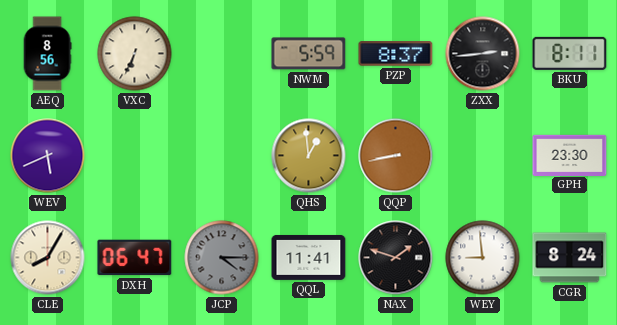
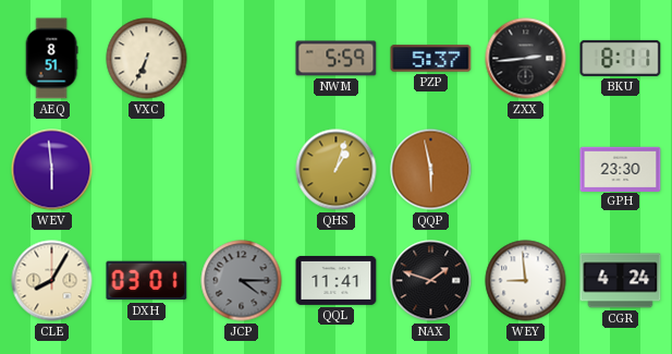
AEQ: 8:56 -> 8:51
PZP: 8:37 -> 5:37
WEV: 5:41 -> 5:59
QHS: 12:59 -> 1:03
QQP: 8:43 -> 5:58
DXH: 06:47 -> 03:01
CGR: 8:24 -> 4:24
